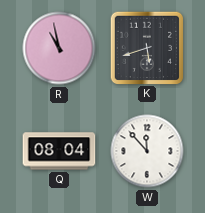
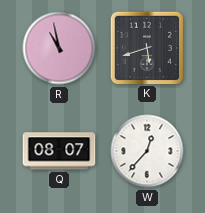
Q: 08:04 -> 08:07
W: 11:53 -> 12:37
